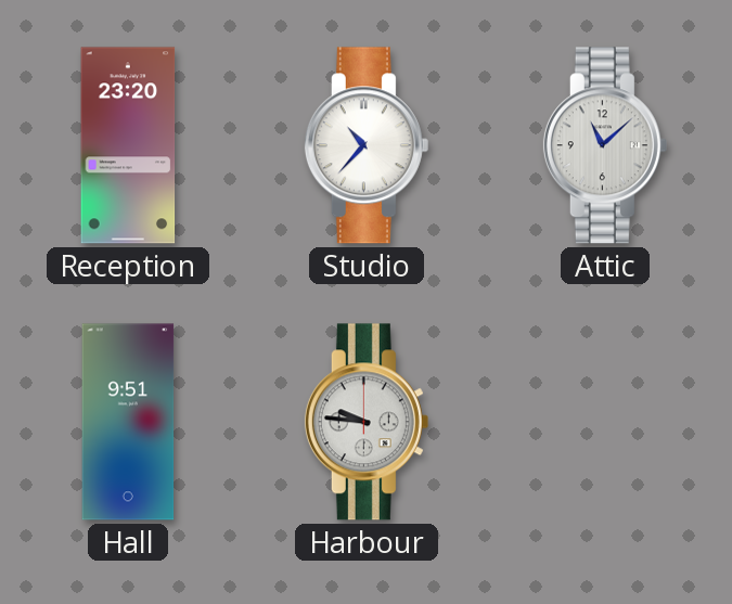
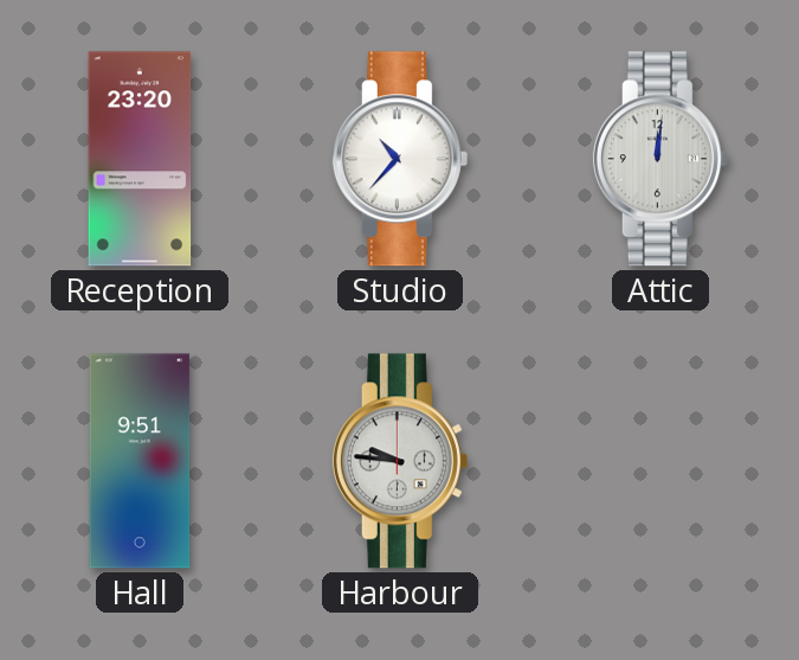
Attic: 11:08 -> 12:01
